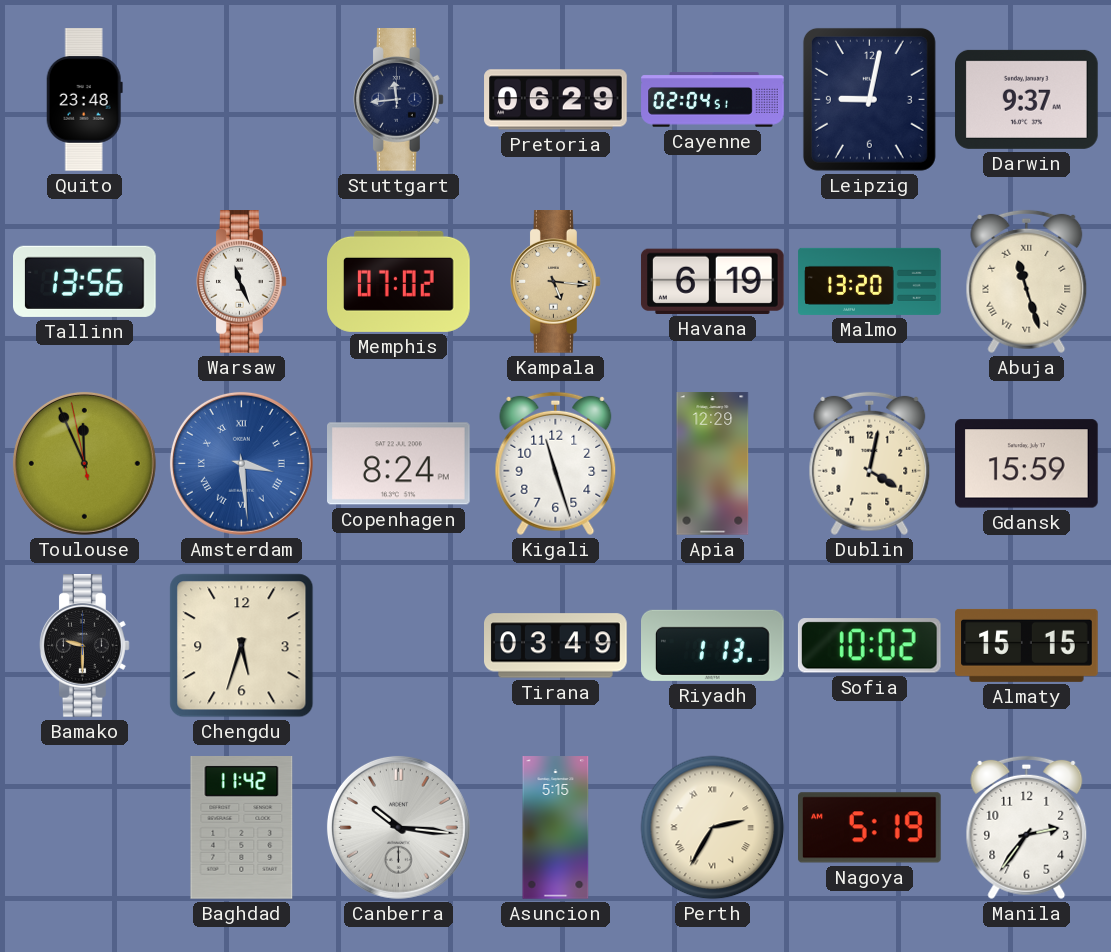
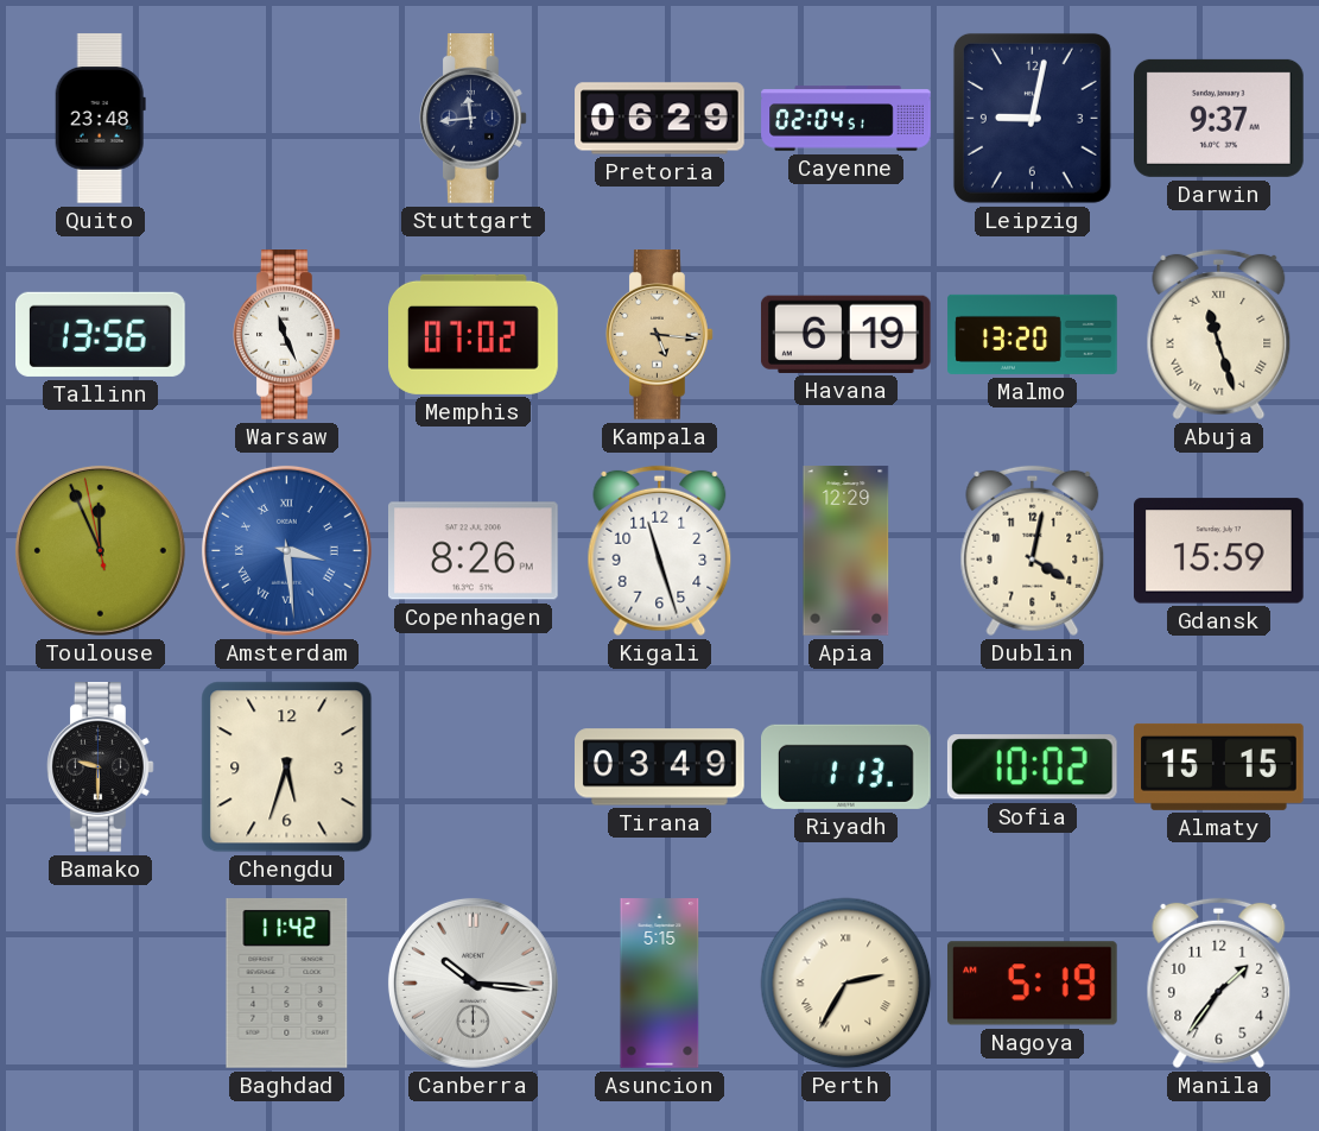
Copenhagen: 8:24 -> 8:26
Manila: 2:36 -> 1:36
